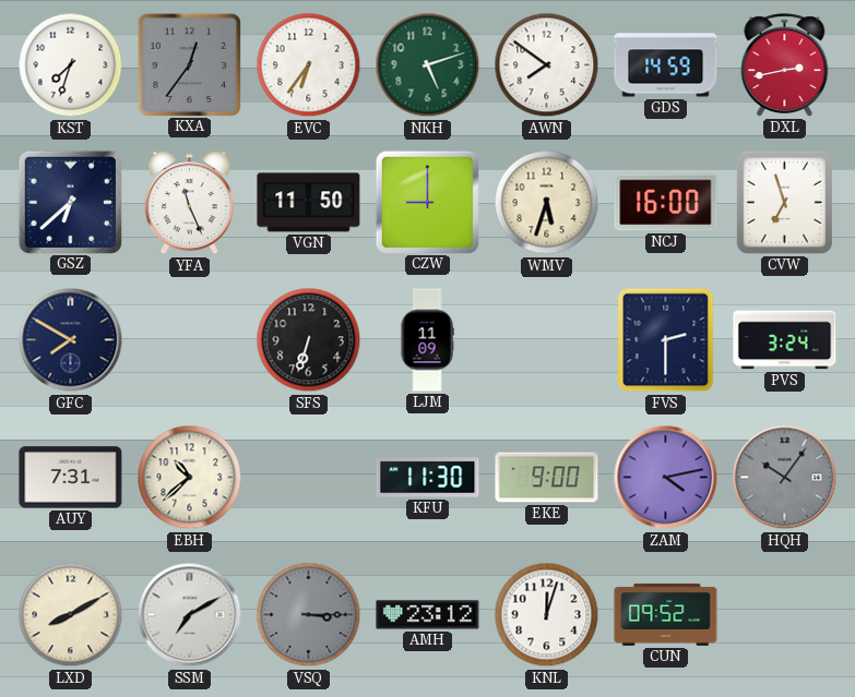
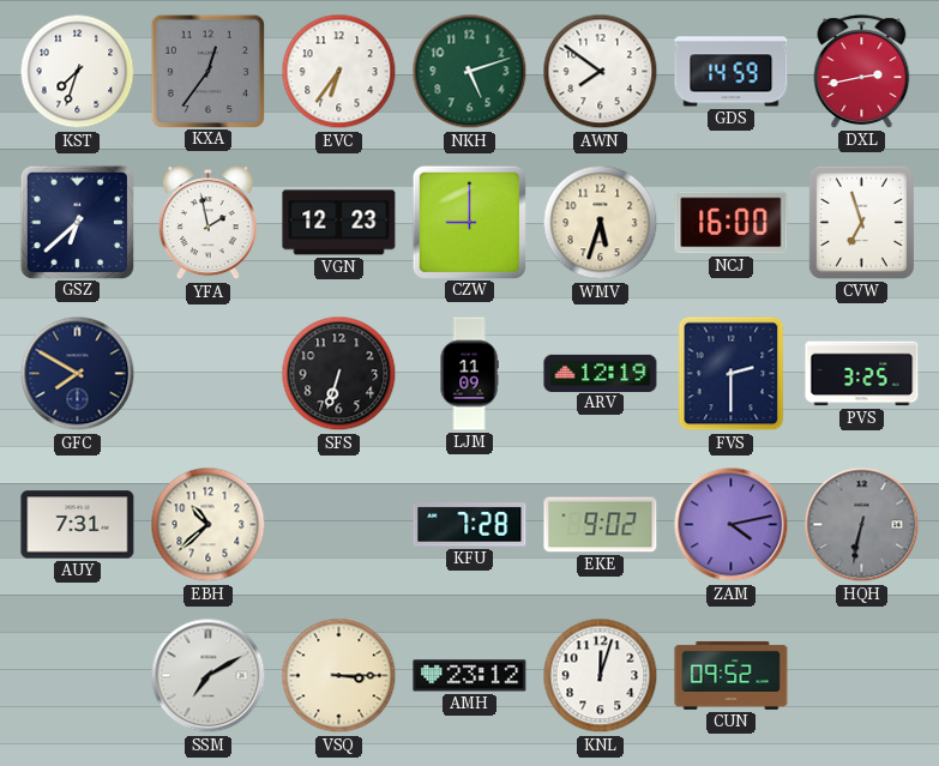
YFA: 11:26 -> 1:58
VGN: 11:50 -> 12:23
ARV: none -> 12:19
PVS: 3:24 -> 3:25
KFU: 11:30 -> 7:28
EKE: 9:00 -> 9:02
HQH: 10:06 -> 6:32
LXD: 8:10 -> none
VSQ dial: grey -> cream
